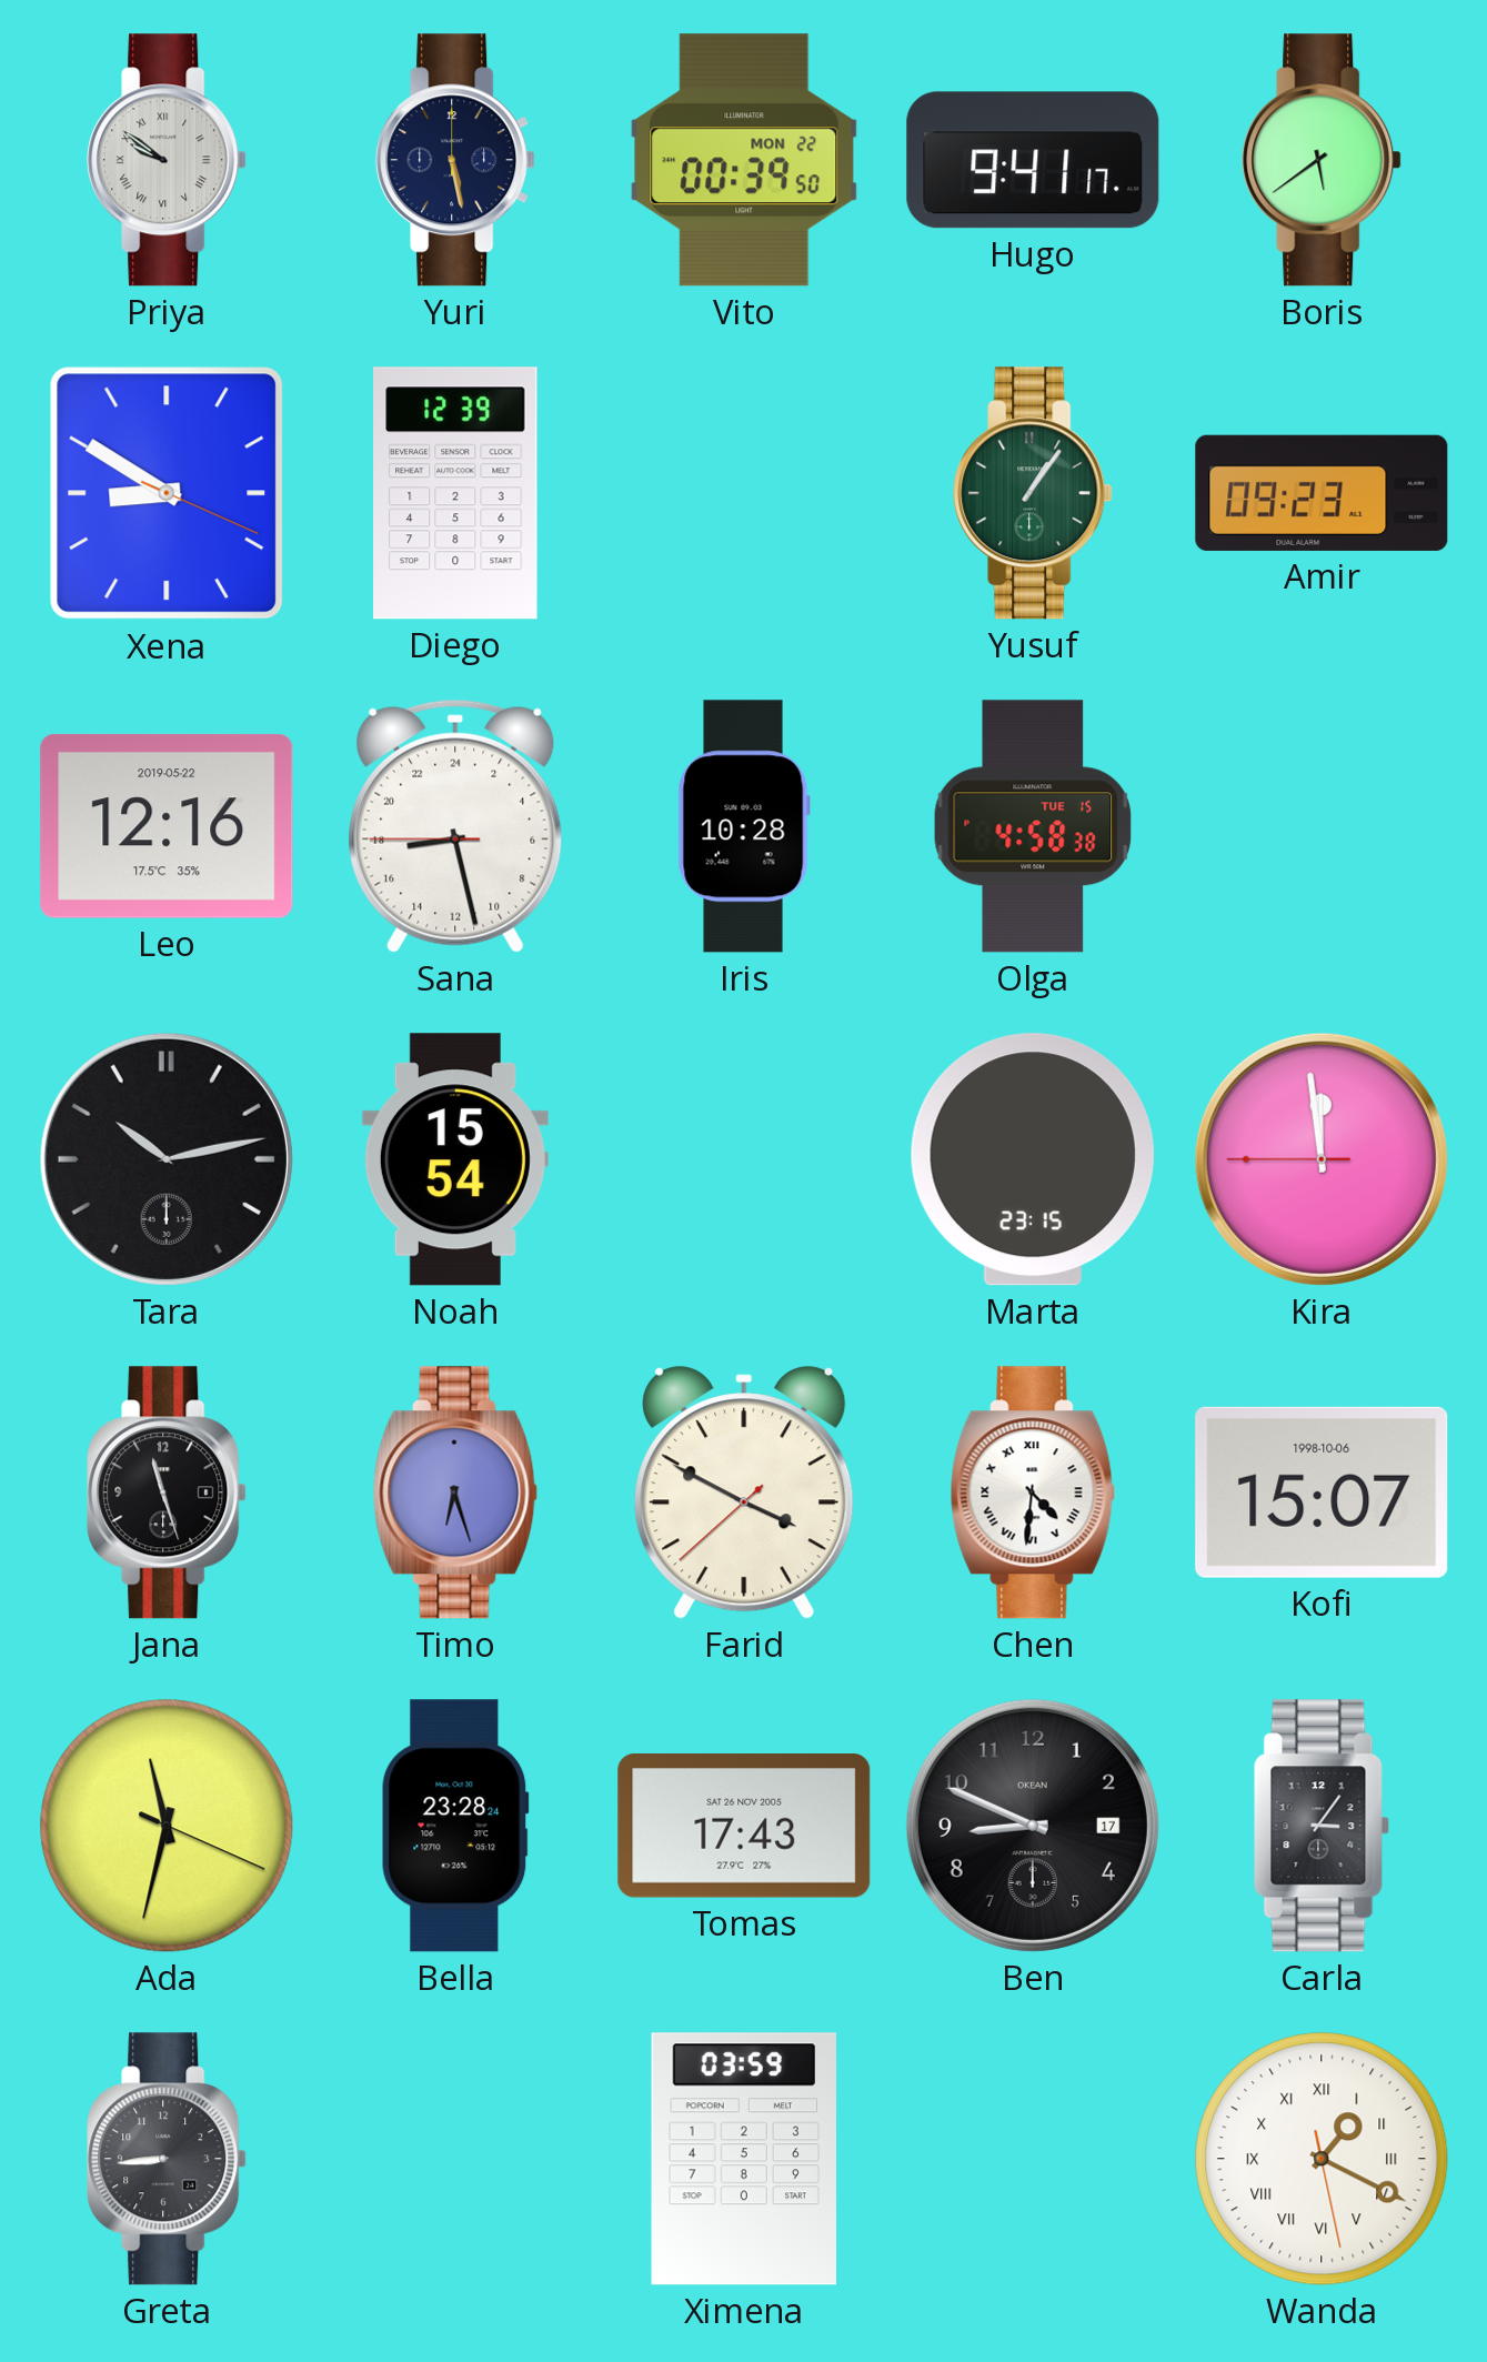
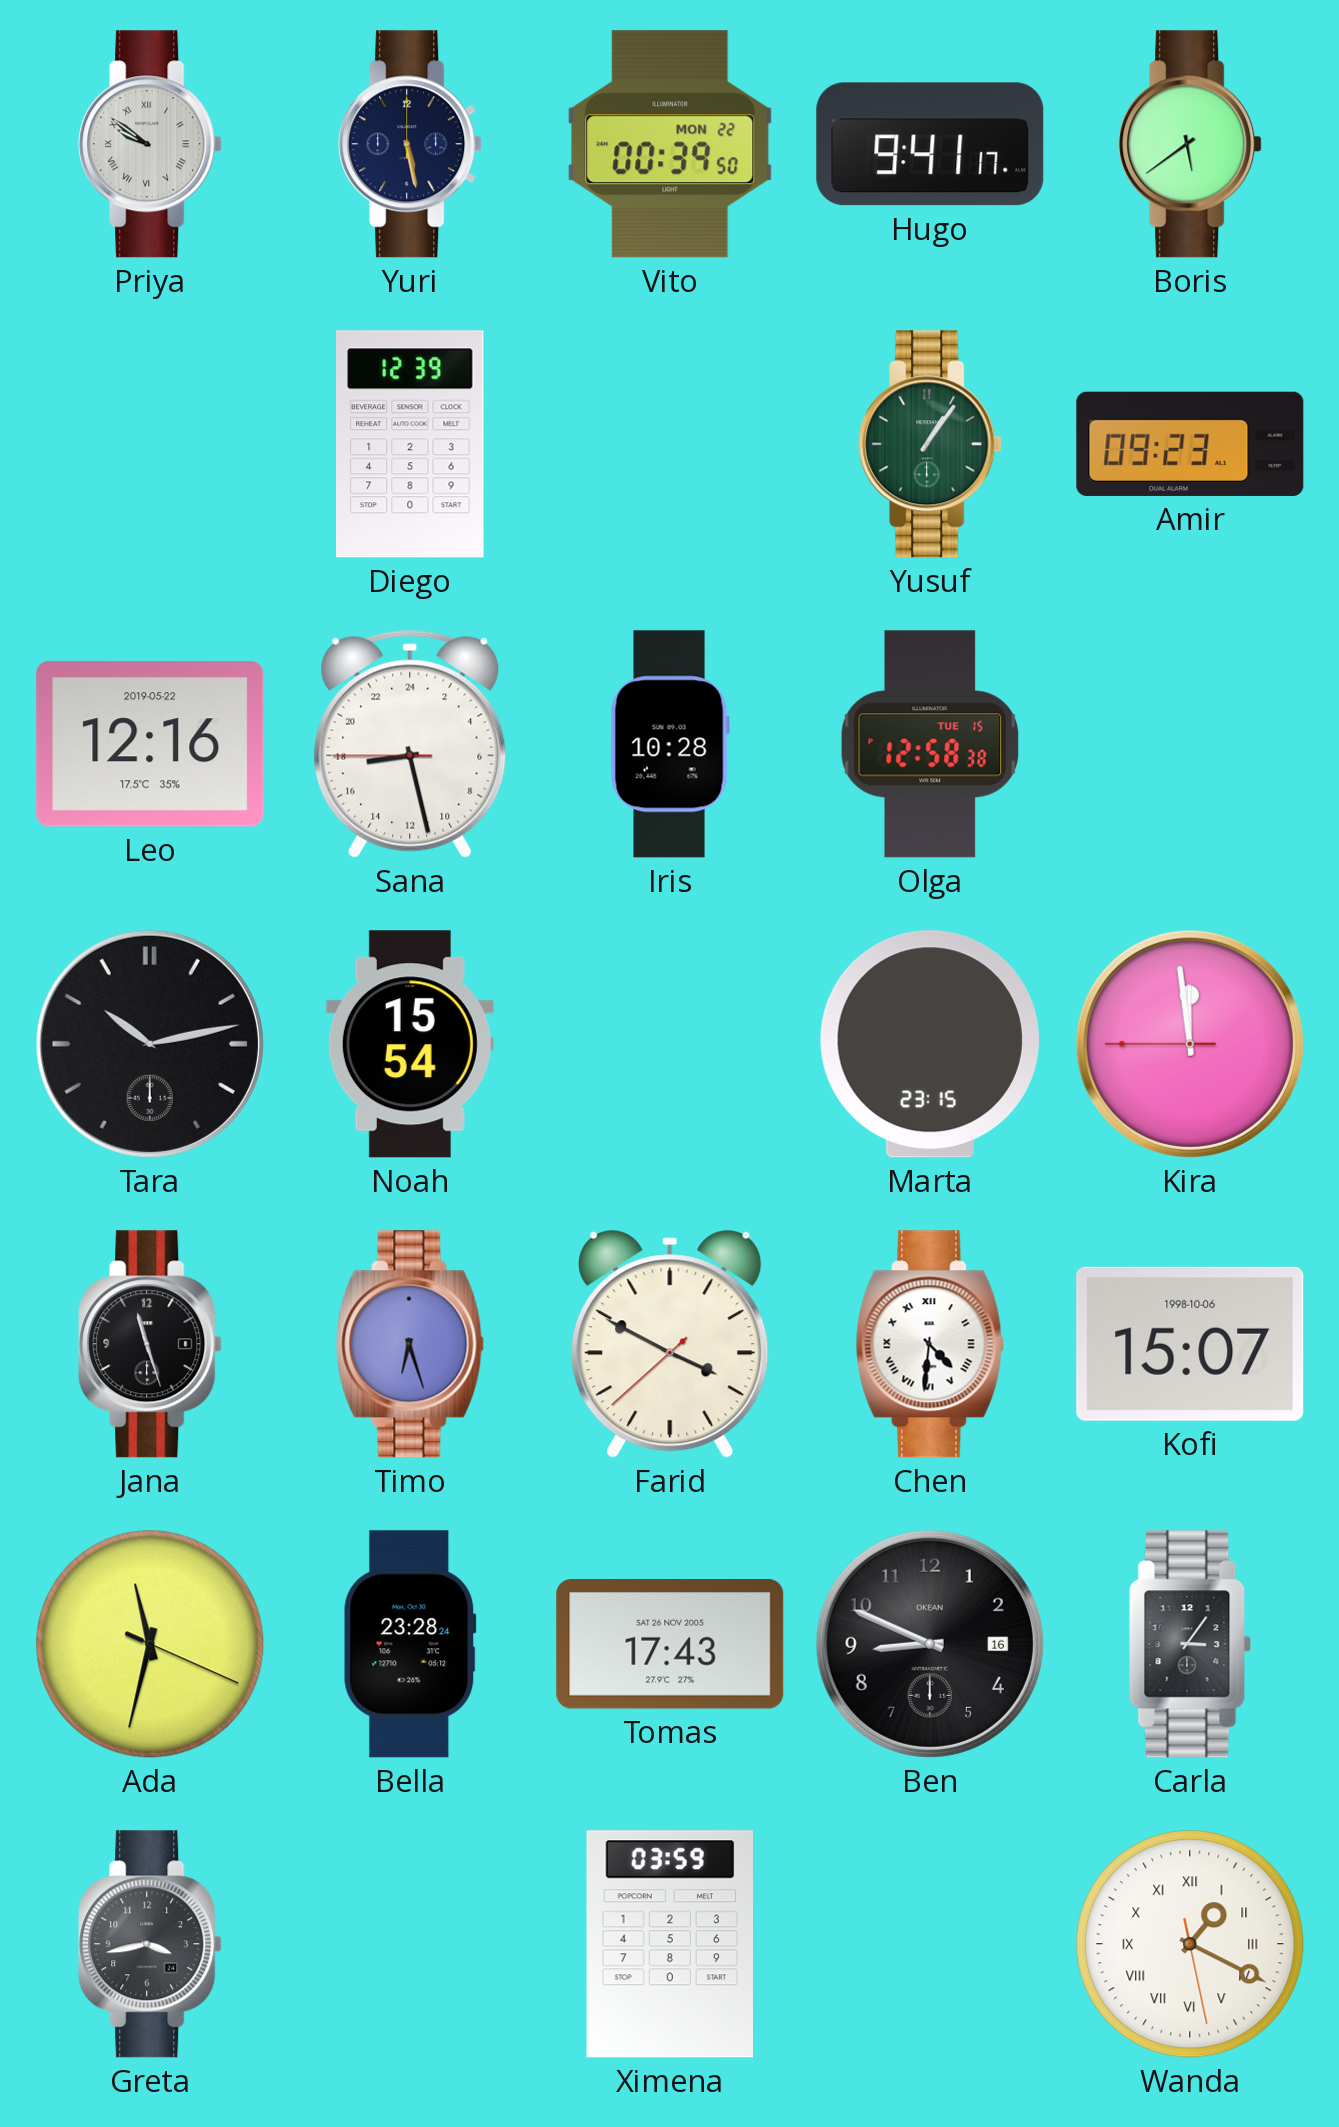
Xena: 8:50 -> none
Olga: 4:58 -> 12:58
Ben date: 17 -> 16
Greta: 8:44 -> 3:43
